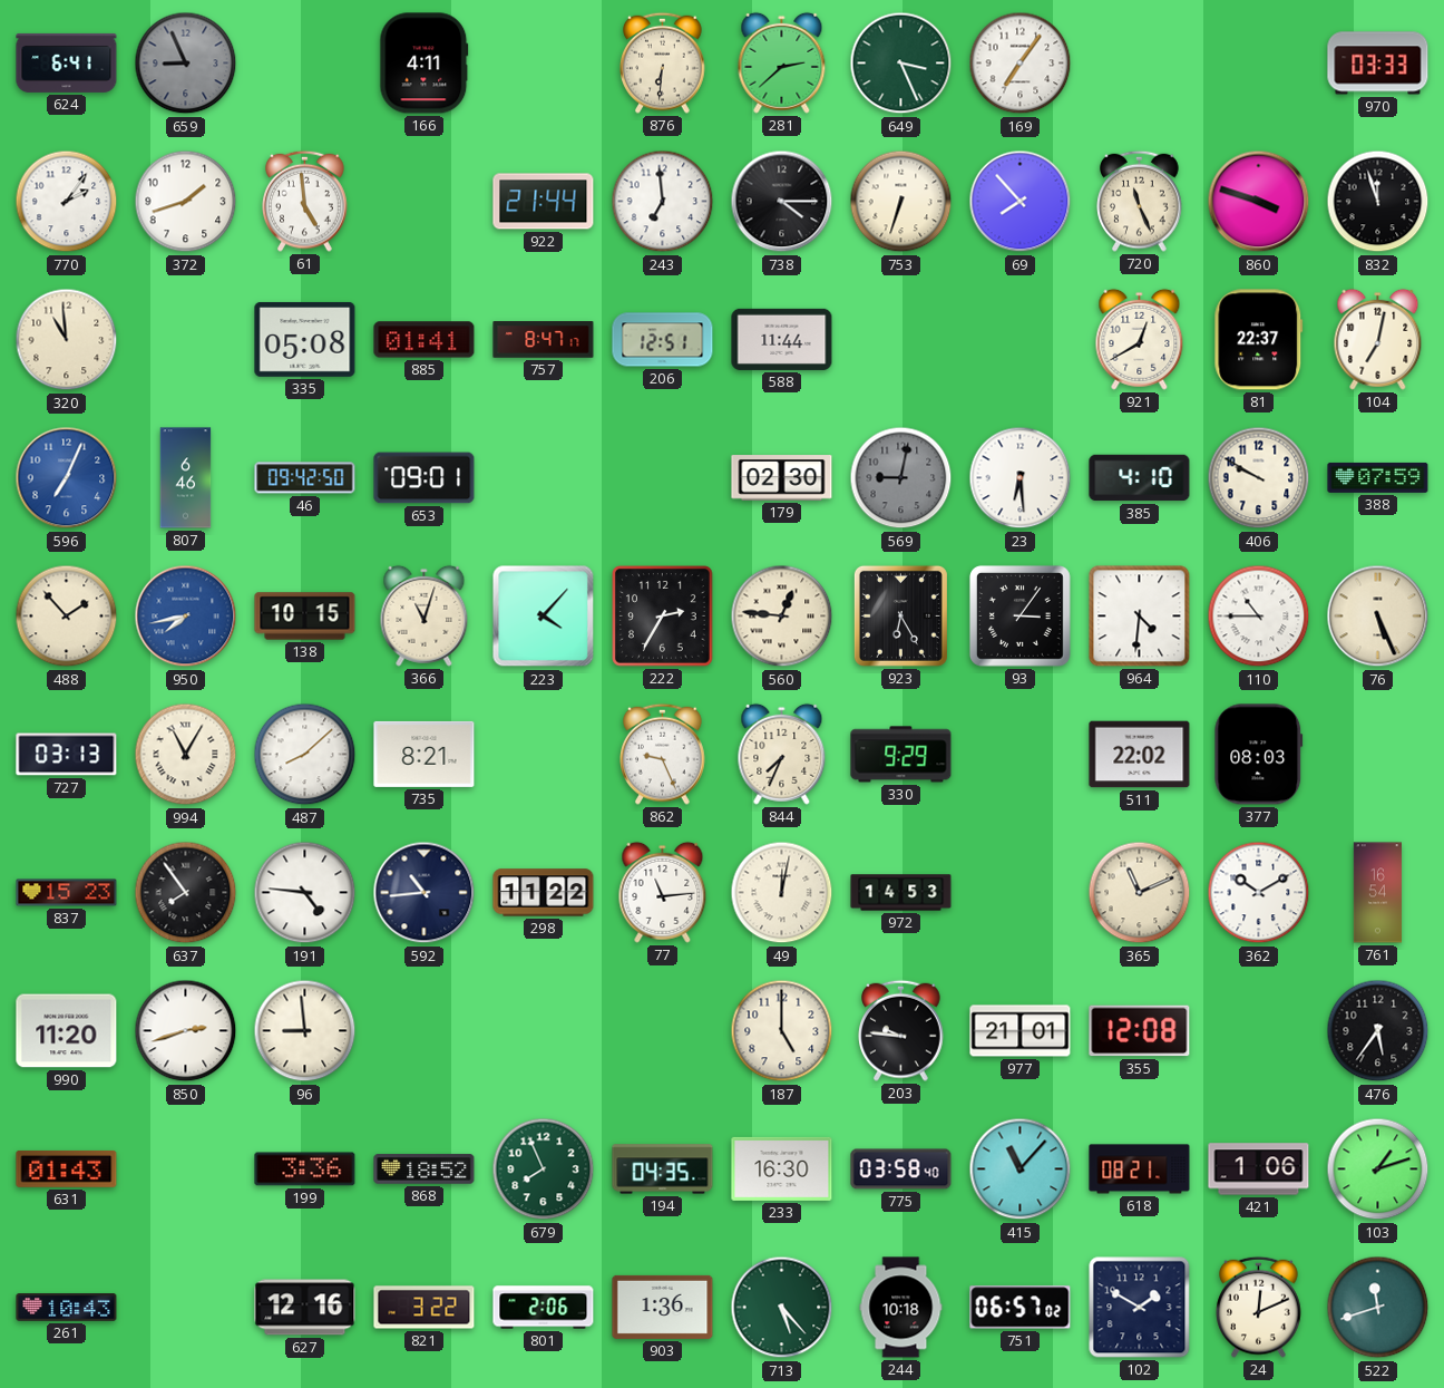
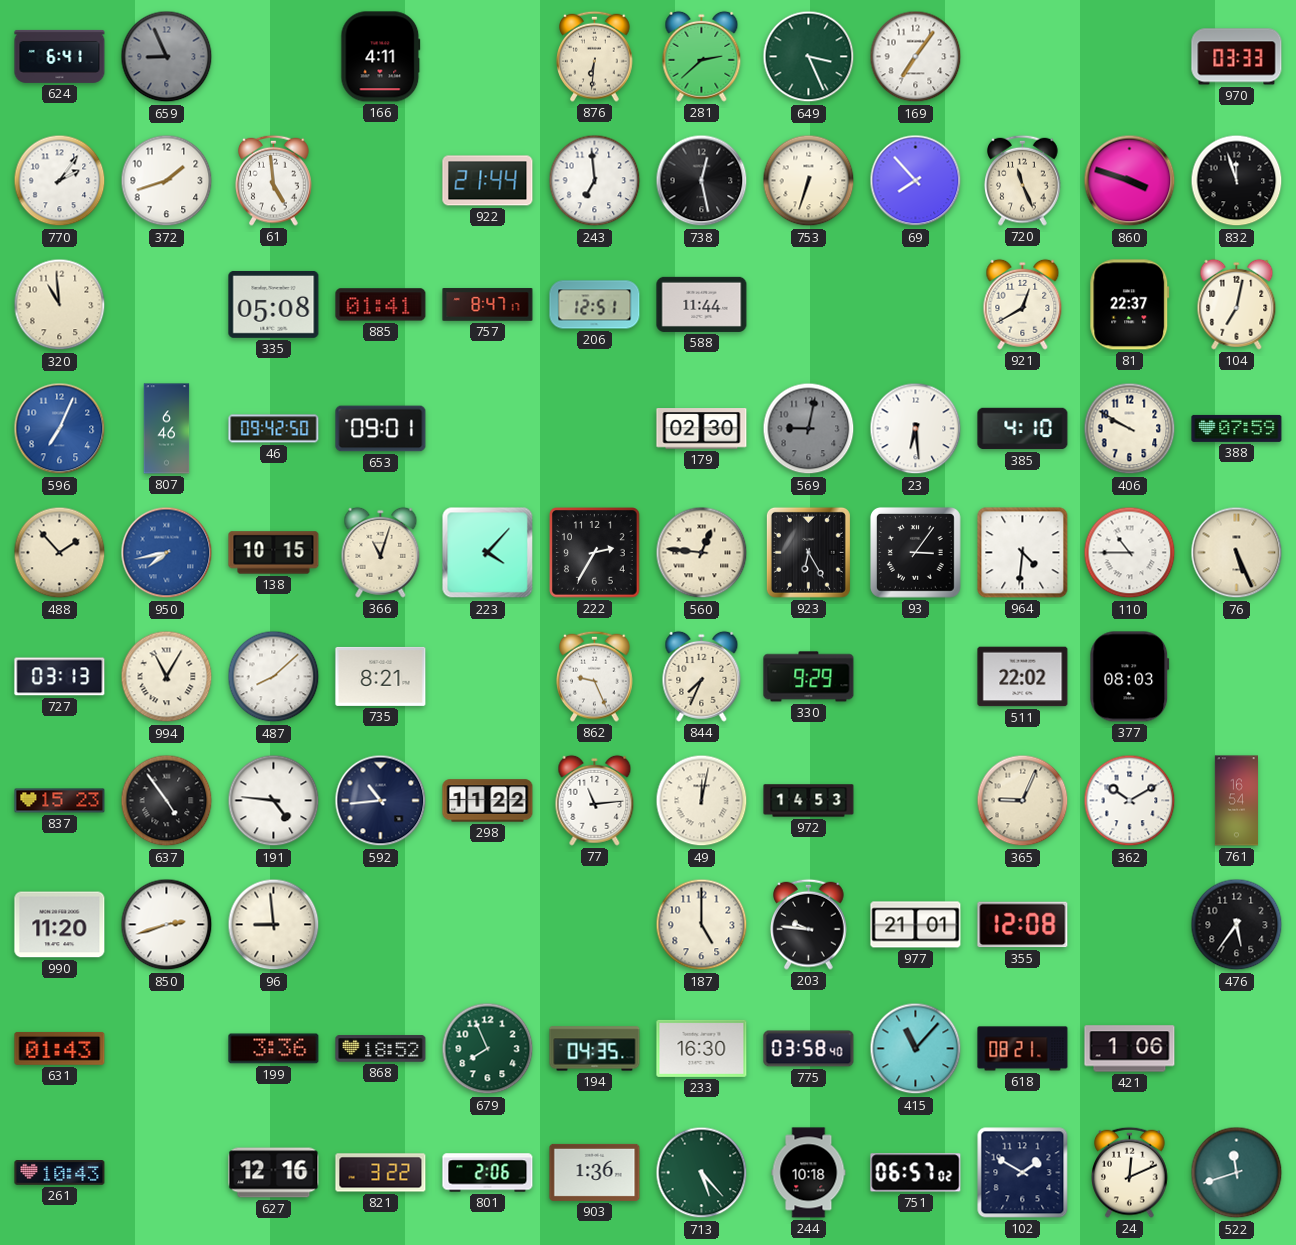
738: 4:15 -> 12:28
637: 7:54 -> 4:54
365: 11:11 -> 9:04
103: 1:12 -> none
